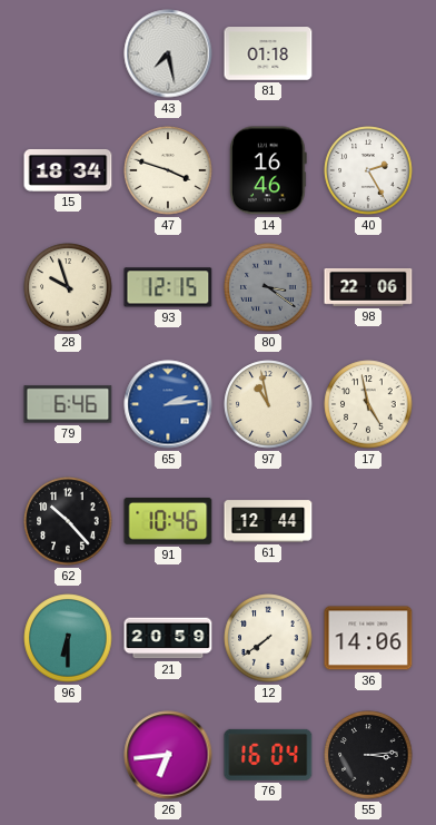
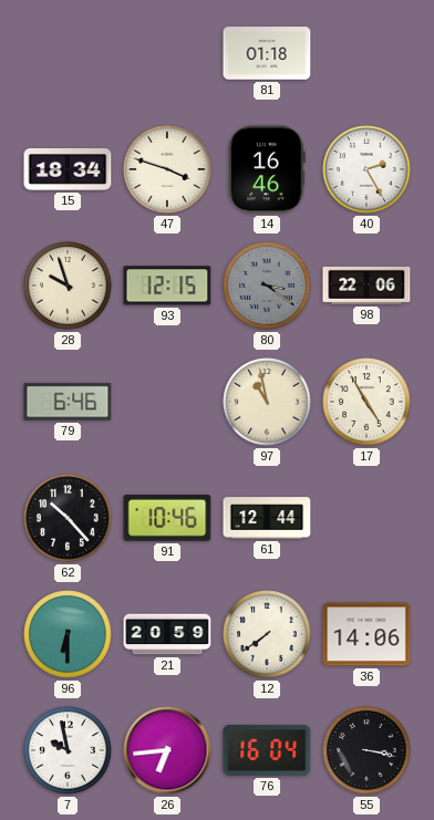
43: 7:28 -> none
65: 2:14 -> none
17: 4:58 -> 4:55
7: none -> 9:58
55: 3:14 -> 3:17
